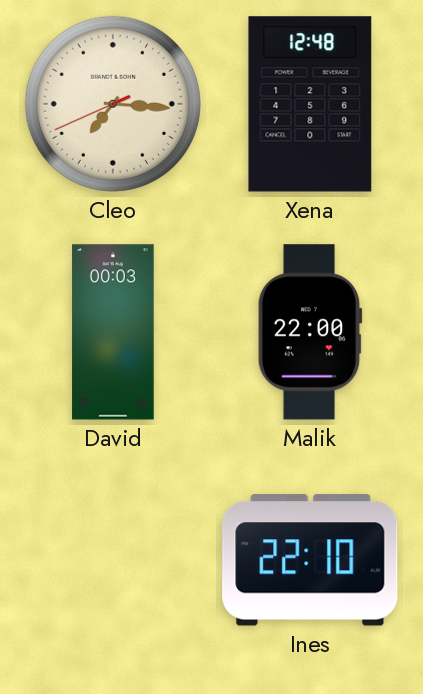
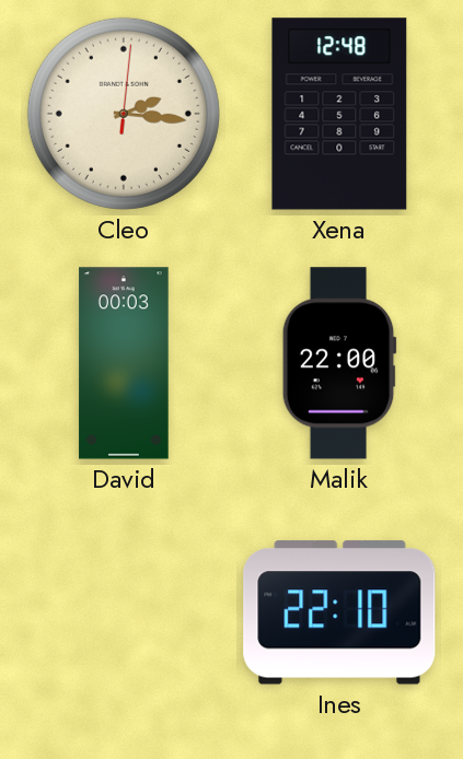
Cleo: 7:15 -> 2:16
